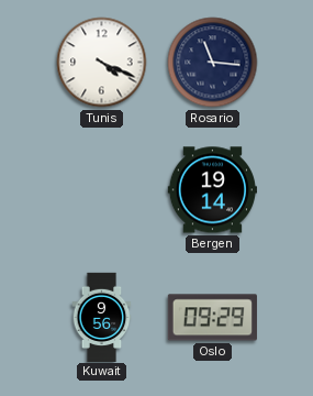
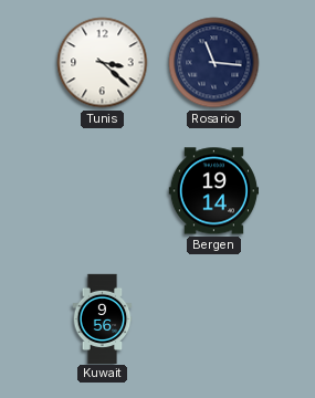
Tunis: 4:19 -> 3:22
Oslo: 09:29 -> none
